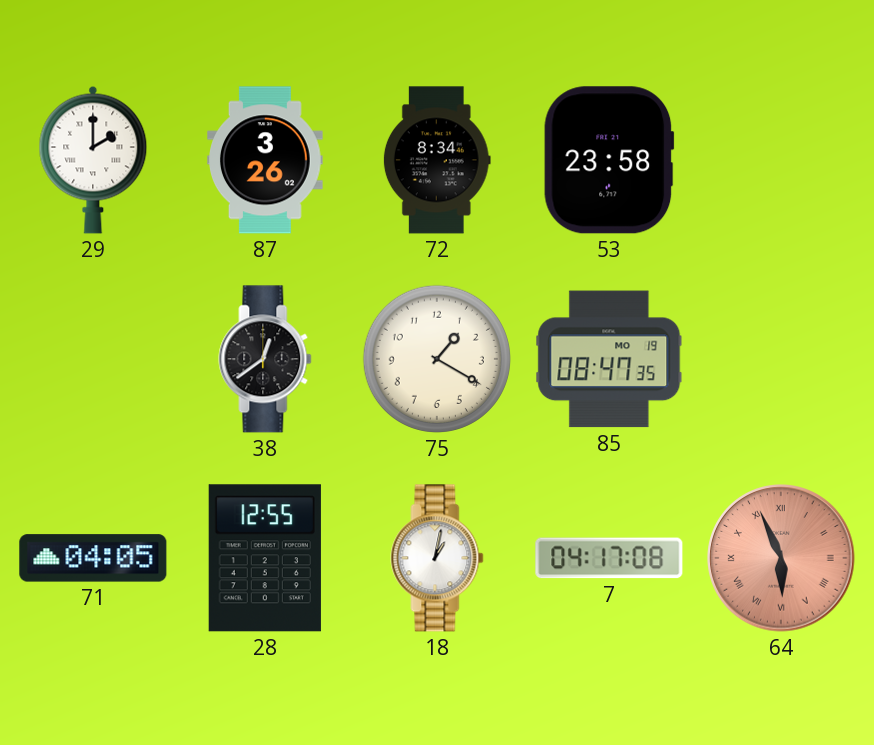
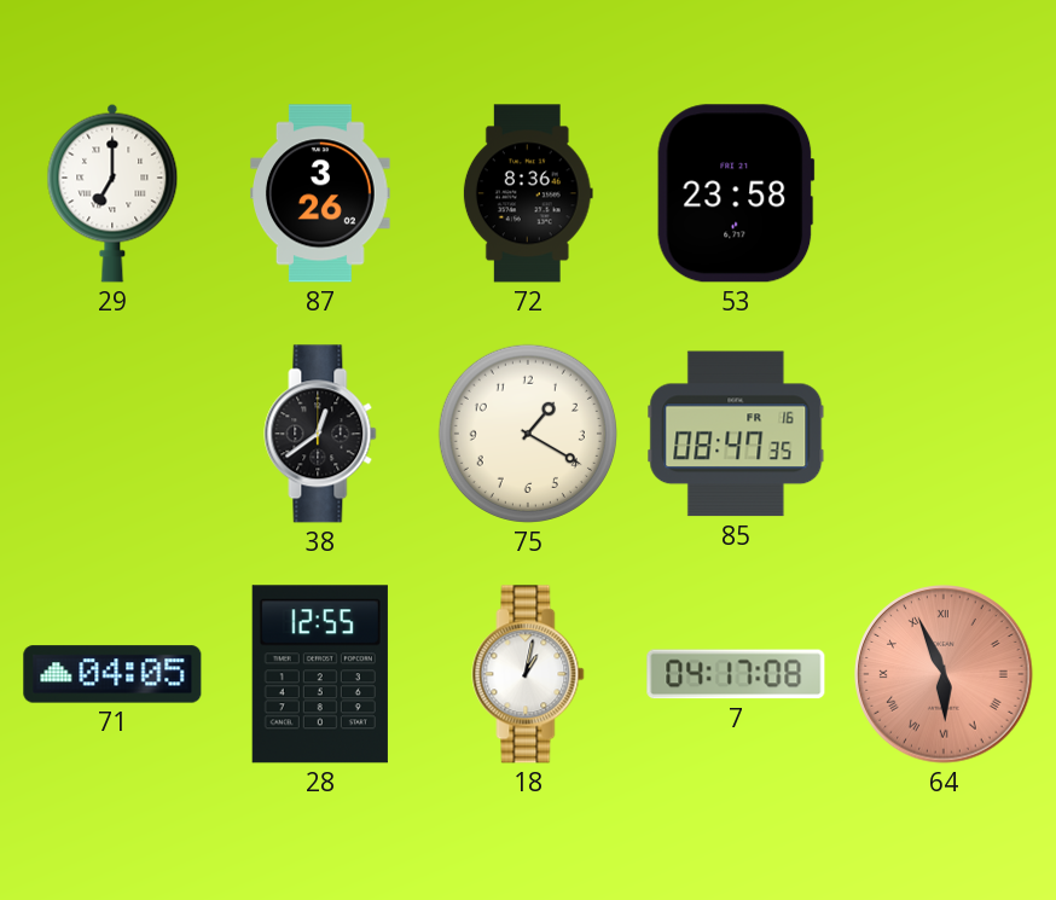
29: 2:00 -> 7:00
72: 8:34 -> 8:36
85 date: MO 19 -> FR 16
